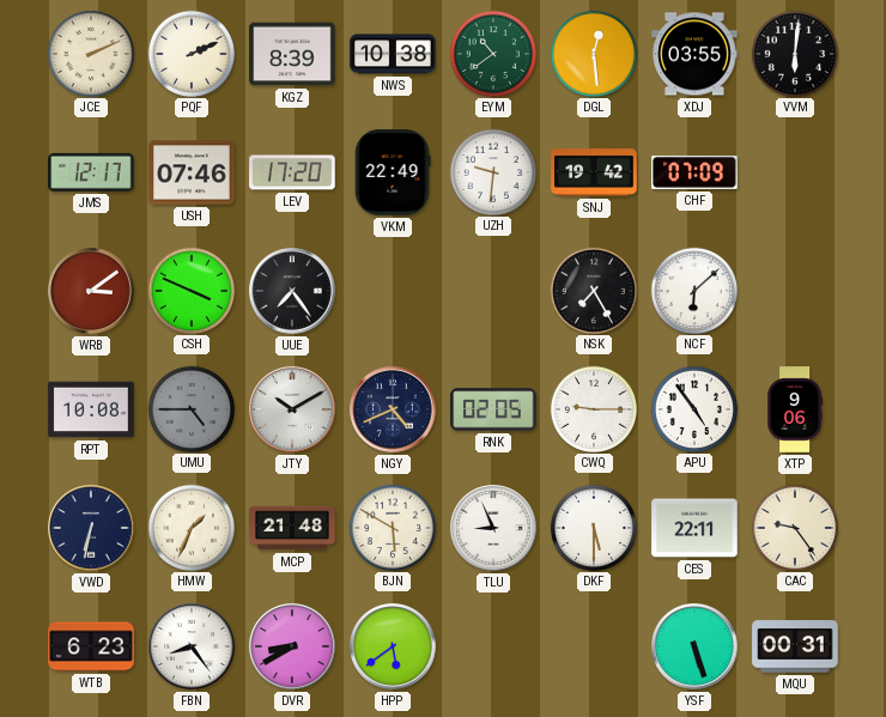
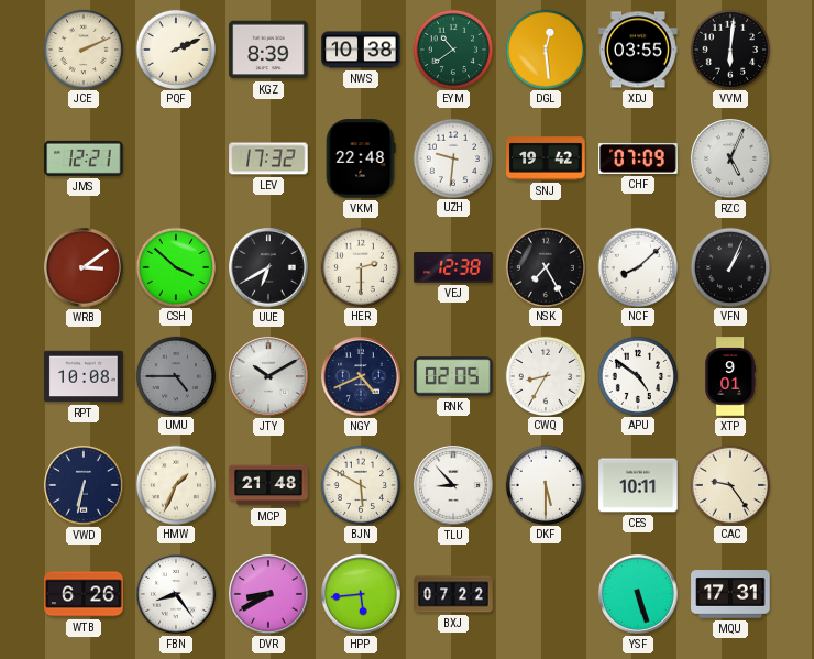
JMS: 12:17 -> 12:21
USH: 07:46 -> none
LEV: 17:20 -> 17:32
VKM: 22:49 -> 22:48
RZC: none -> 5:04
CSH: 3:49 -> 3:52
UUE: 7:24 -> 6:40
HER: none -> 2:30
VEJ: none -> 12:38
NCF: 6:08 -> 8:08
VFN: none -> 1:04
CWQ: 9:15 -> 8:35
APU: 4:54 -> 4:51
XTP: 9:06 -> 9:01
TLU: 8:56 -> 8:53
CES: 22:11 -> 10:11
WTB: 6:23 -> 6:26
HPP: 5:39 -> 5:44
BXJ: none -> 07:22
MQU: 00:31 -> 17:31
